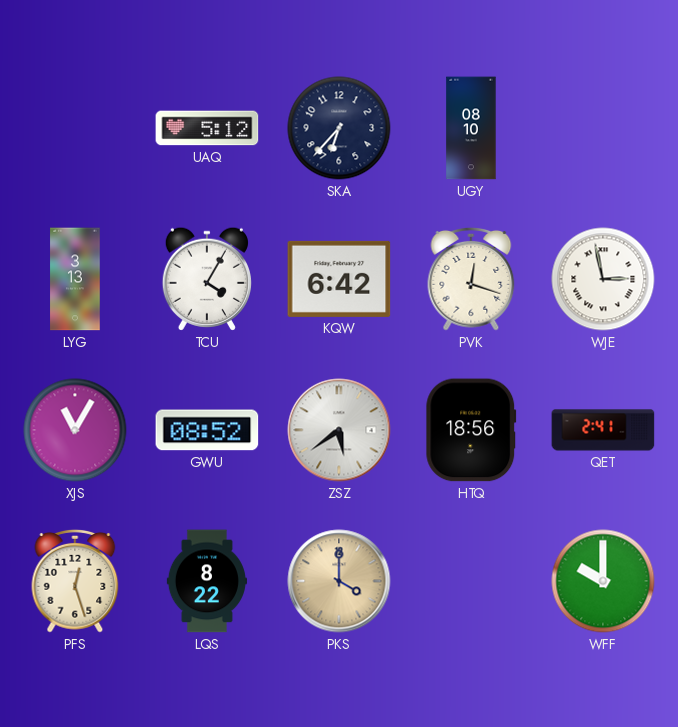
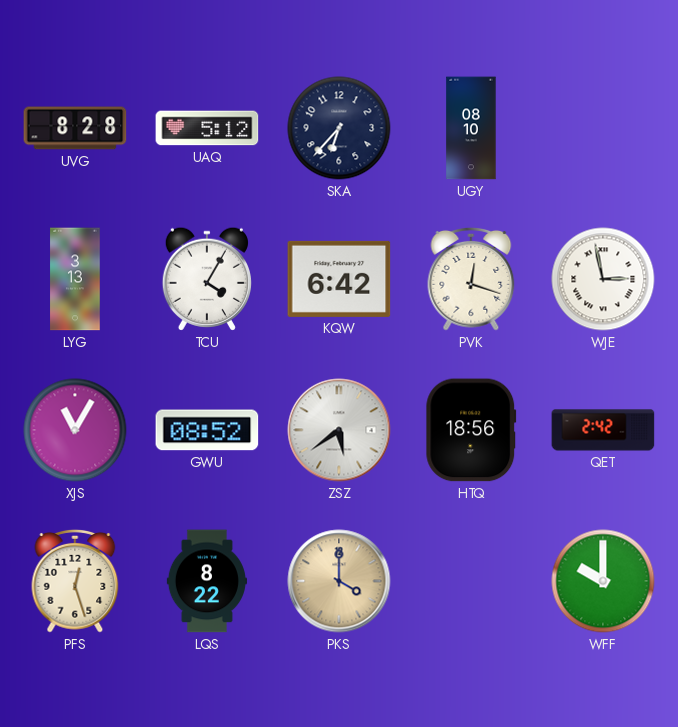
UVG: none -> 8:28
QET: 2:41 -> 2:42
